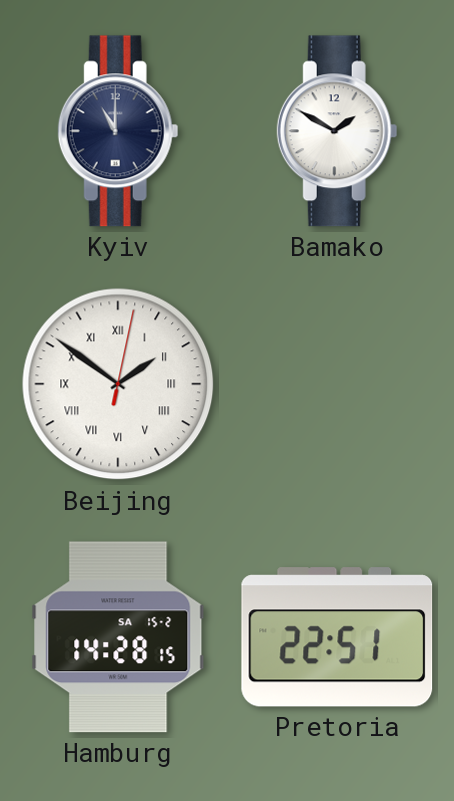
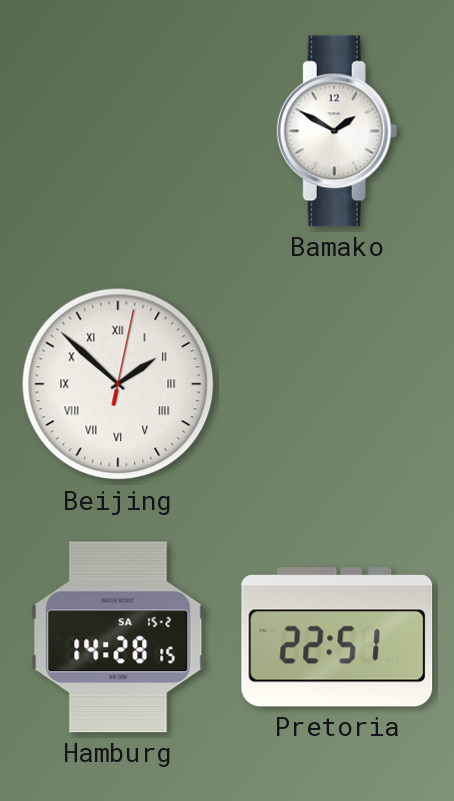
Kyiv: 11:00 -> none
Beijing: 1:51 -> 1:52
